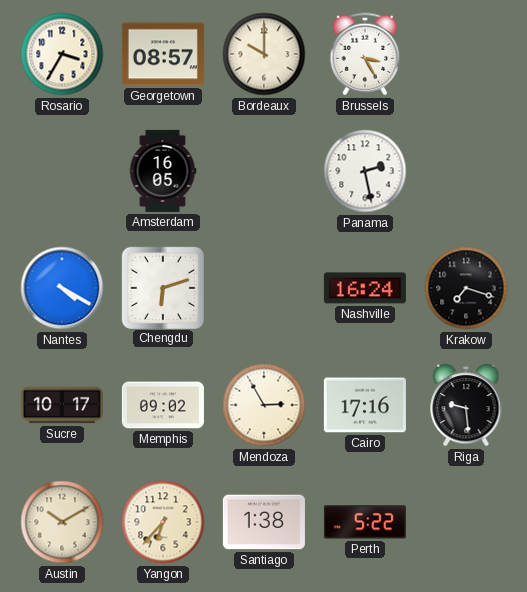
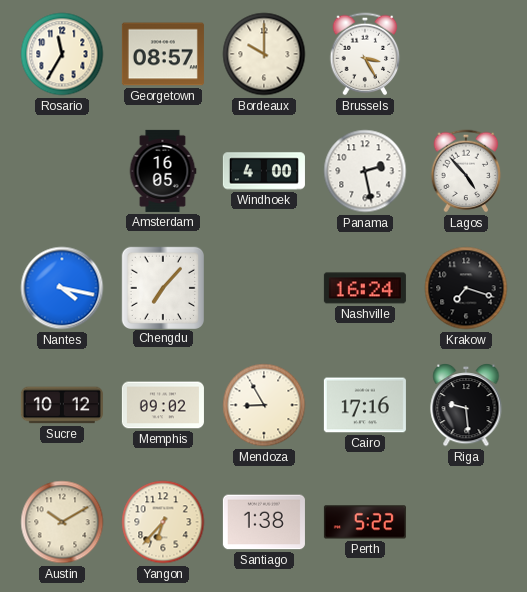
Rosario: 3:35 -> 11:35
Windhoek: none -> 4:00
Lagos: none -> 4:53
Nantes: 4:20 -> 4:17
Chengdu: 6:12 -> 7:07
Sucre: 10:17 -> 10:12
Mendoza: 2:55 -> 8:55
